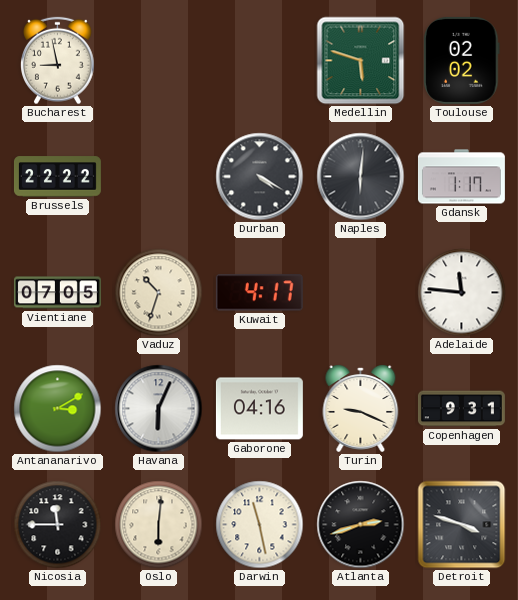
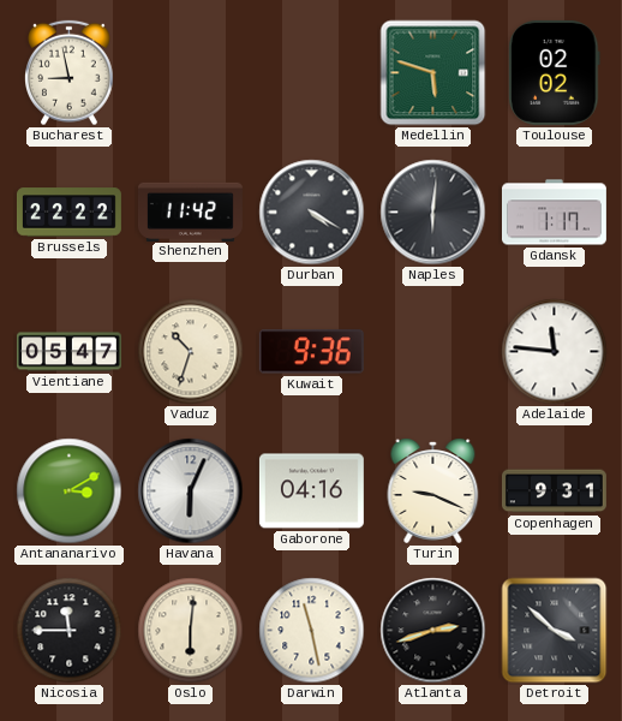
Shenzhen: none -> 11:42
Vientiane: 07:05 -> 05:47
Kuwait: 4:17 -> 9:36
Detroit: 3:48 -> 3:52
